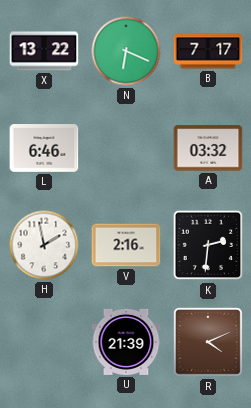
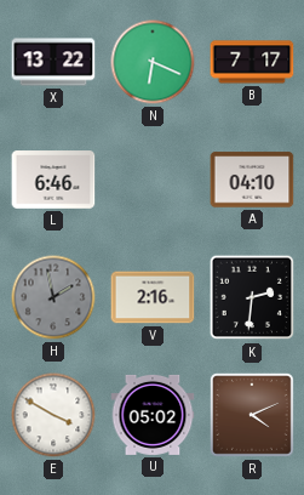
A: 03:32 -> 04:10
H dial: white -> grey
E: none -> 3:50
U: 21:39 -> 05:02
